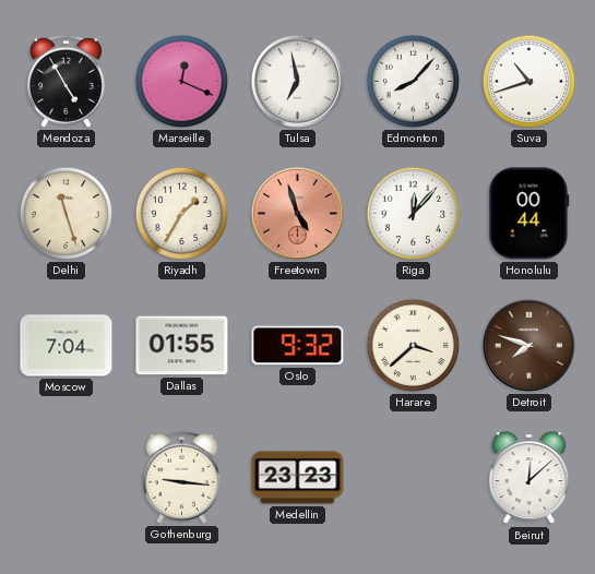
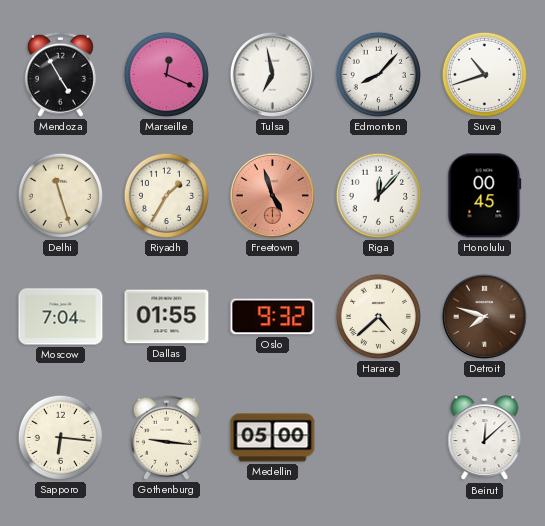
Honolulu: 00:44 -> 00:45
Harare: 3:38 -> 4:38
Sapporo: none -> 6:16
Medellin: 23:23 -> 05:00
